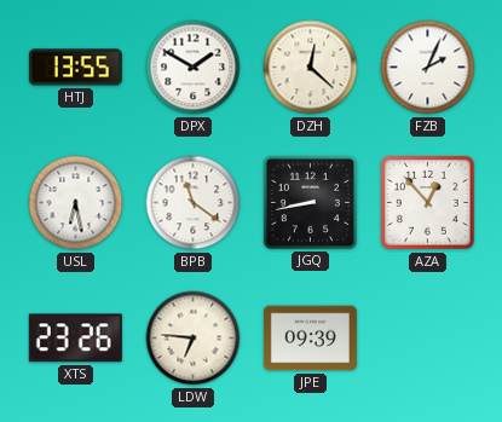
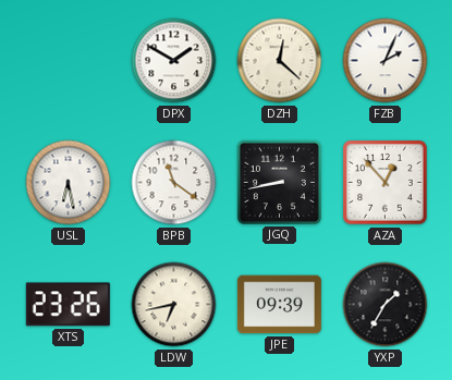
HTJ: 13:55 -> none
LDW: 6:46 -> 6:43
YXP: none -> 1:35
